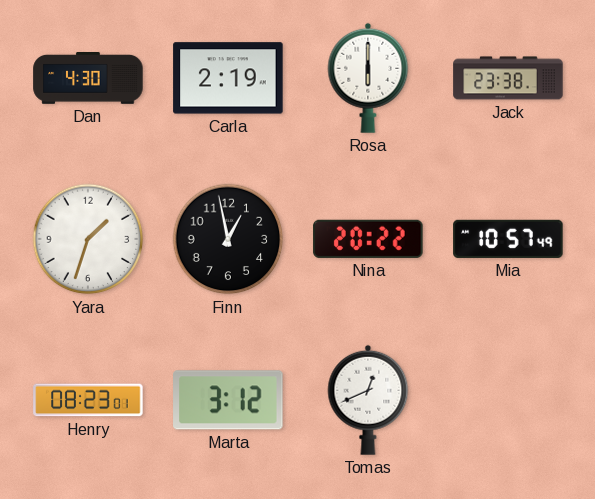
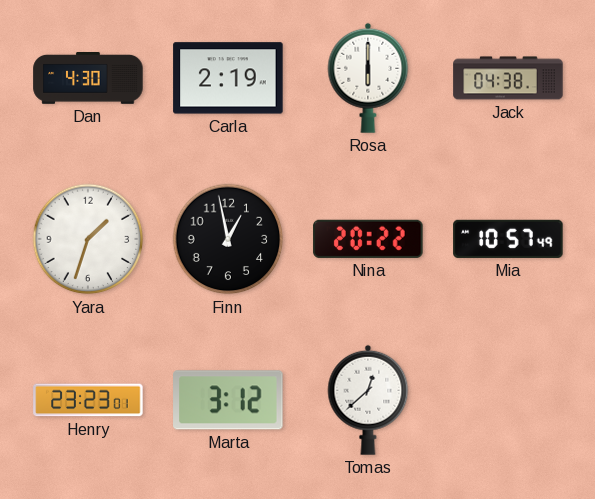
Jack: 23:38 -> 04:38
Henry: 08:23 -> 23:23
Tomas: 12:41 -> 12:38
